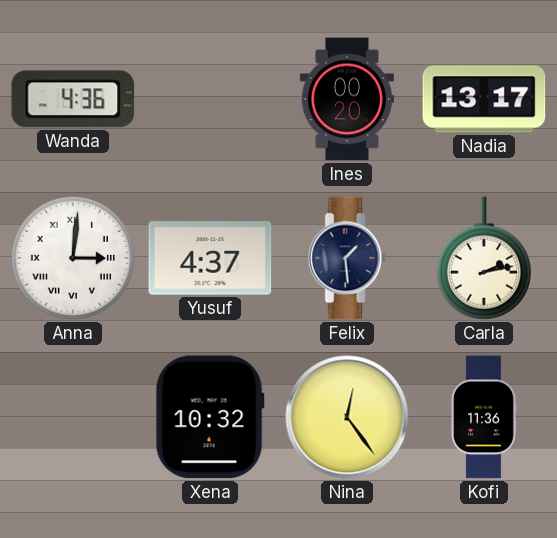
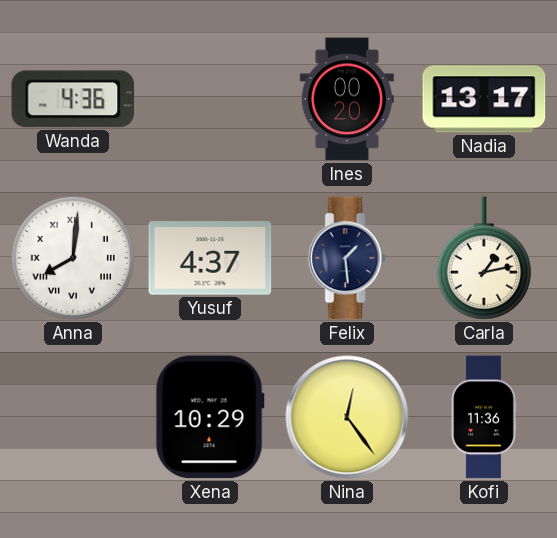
Anna: 3:01 -> 8:01
Carla: 2:13 -> 1:13
Xena: 10:32 -> 10:29
